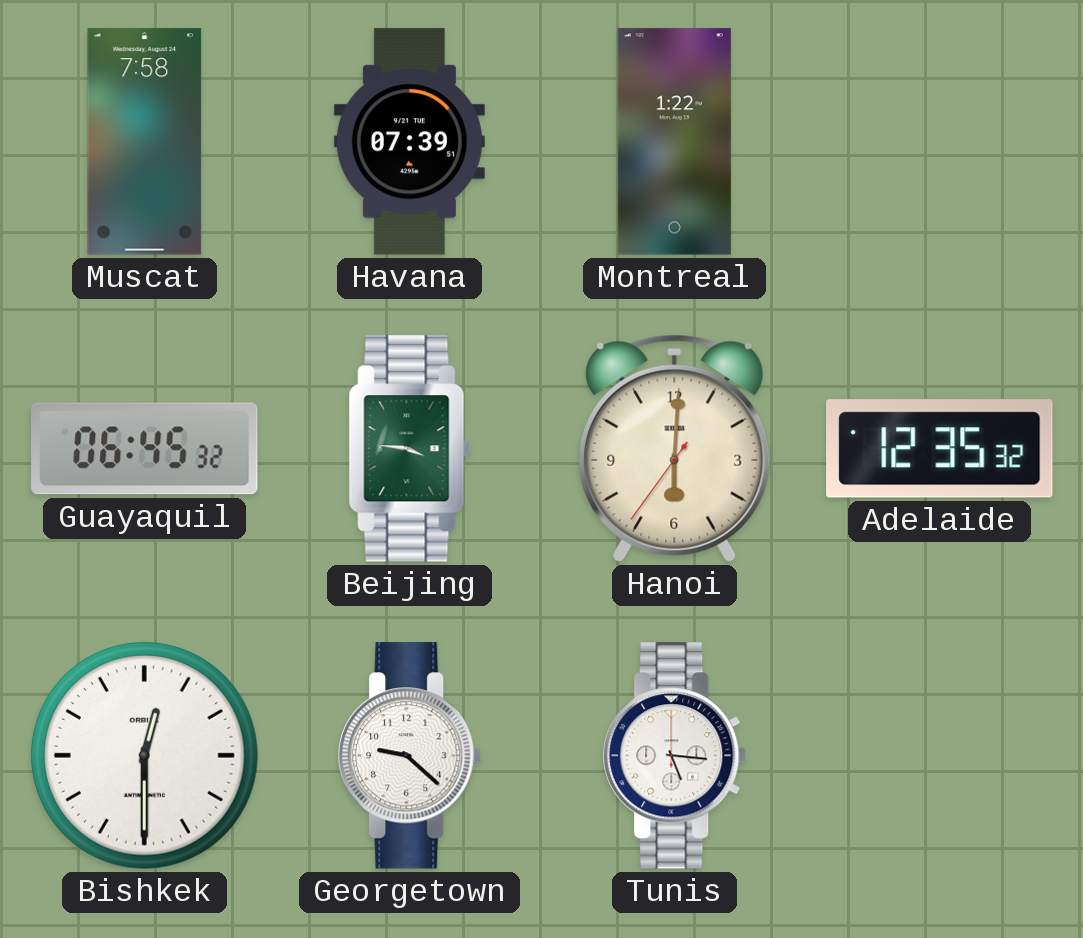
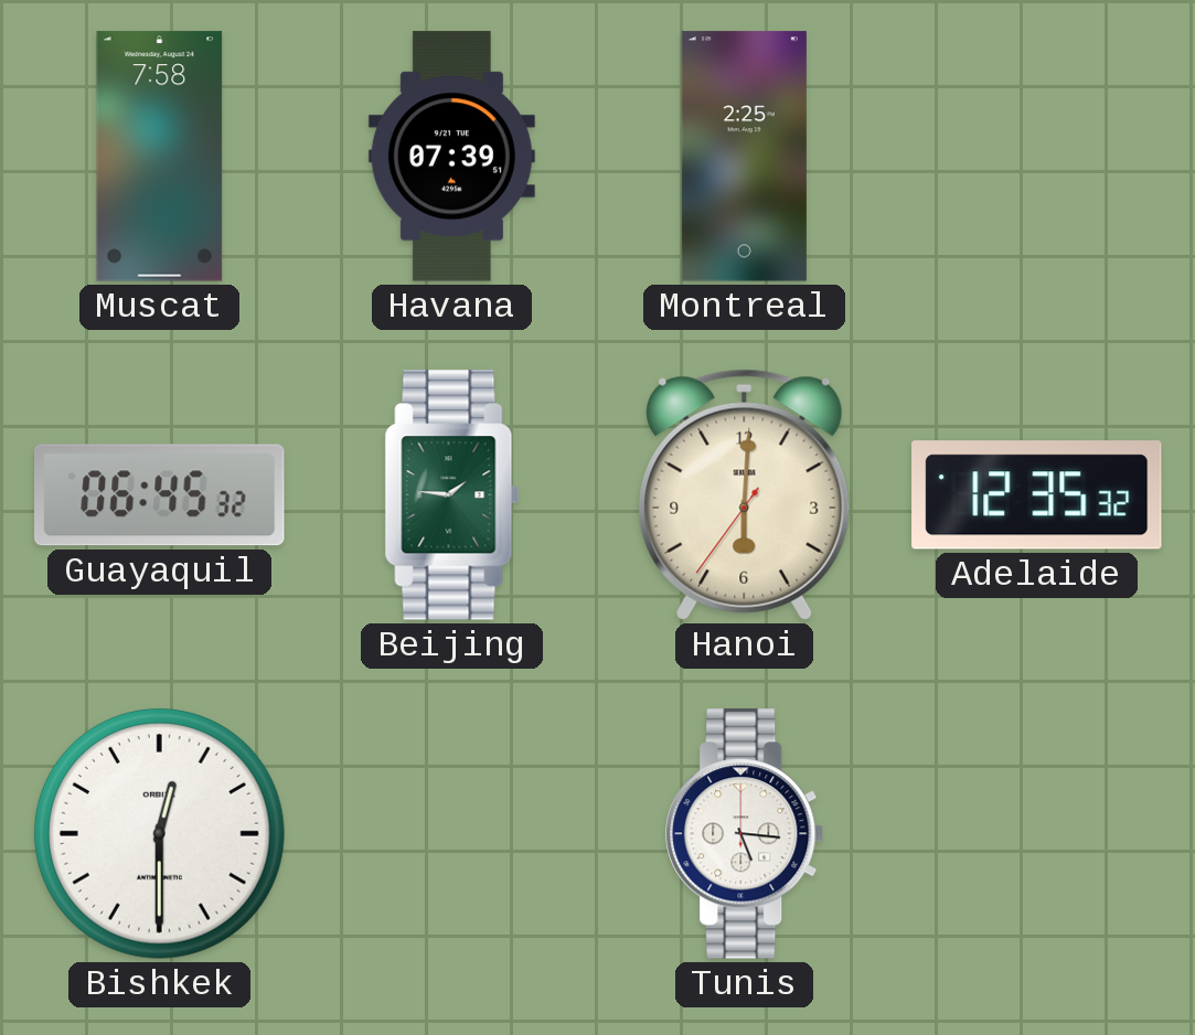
Montreal: 1:22 -> 2:25
Beijing: 3:46 -> 1:46
Georgetown: 9:22 -> none
